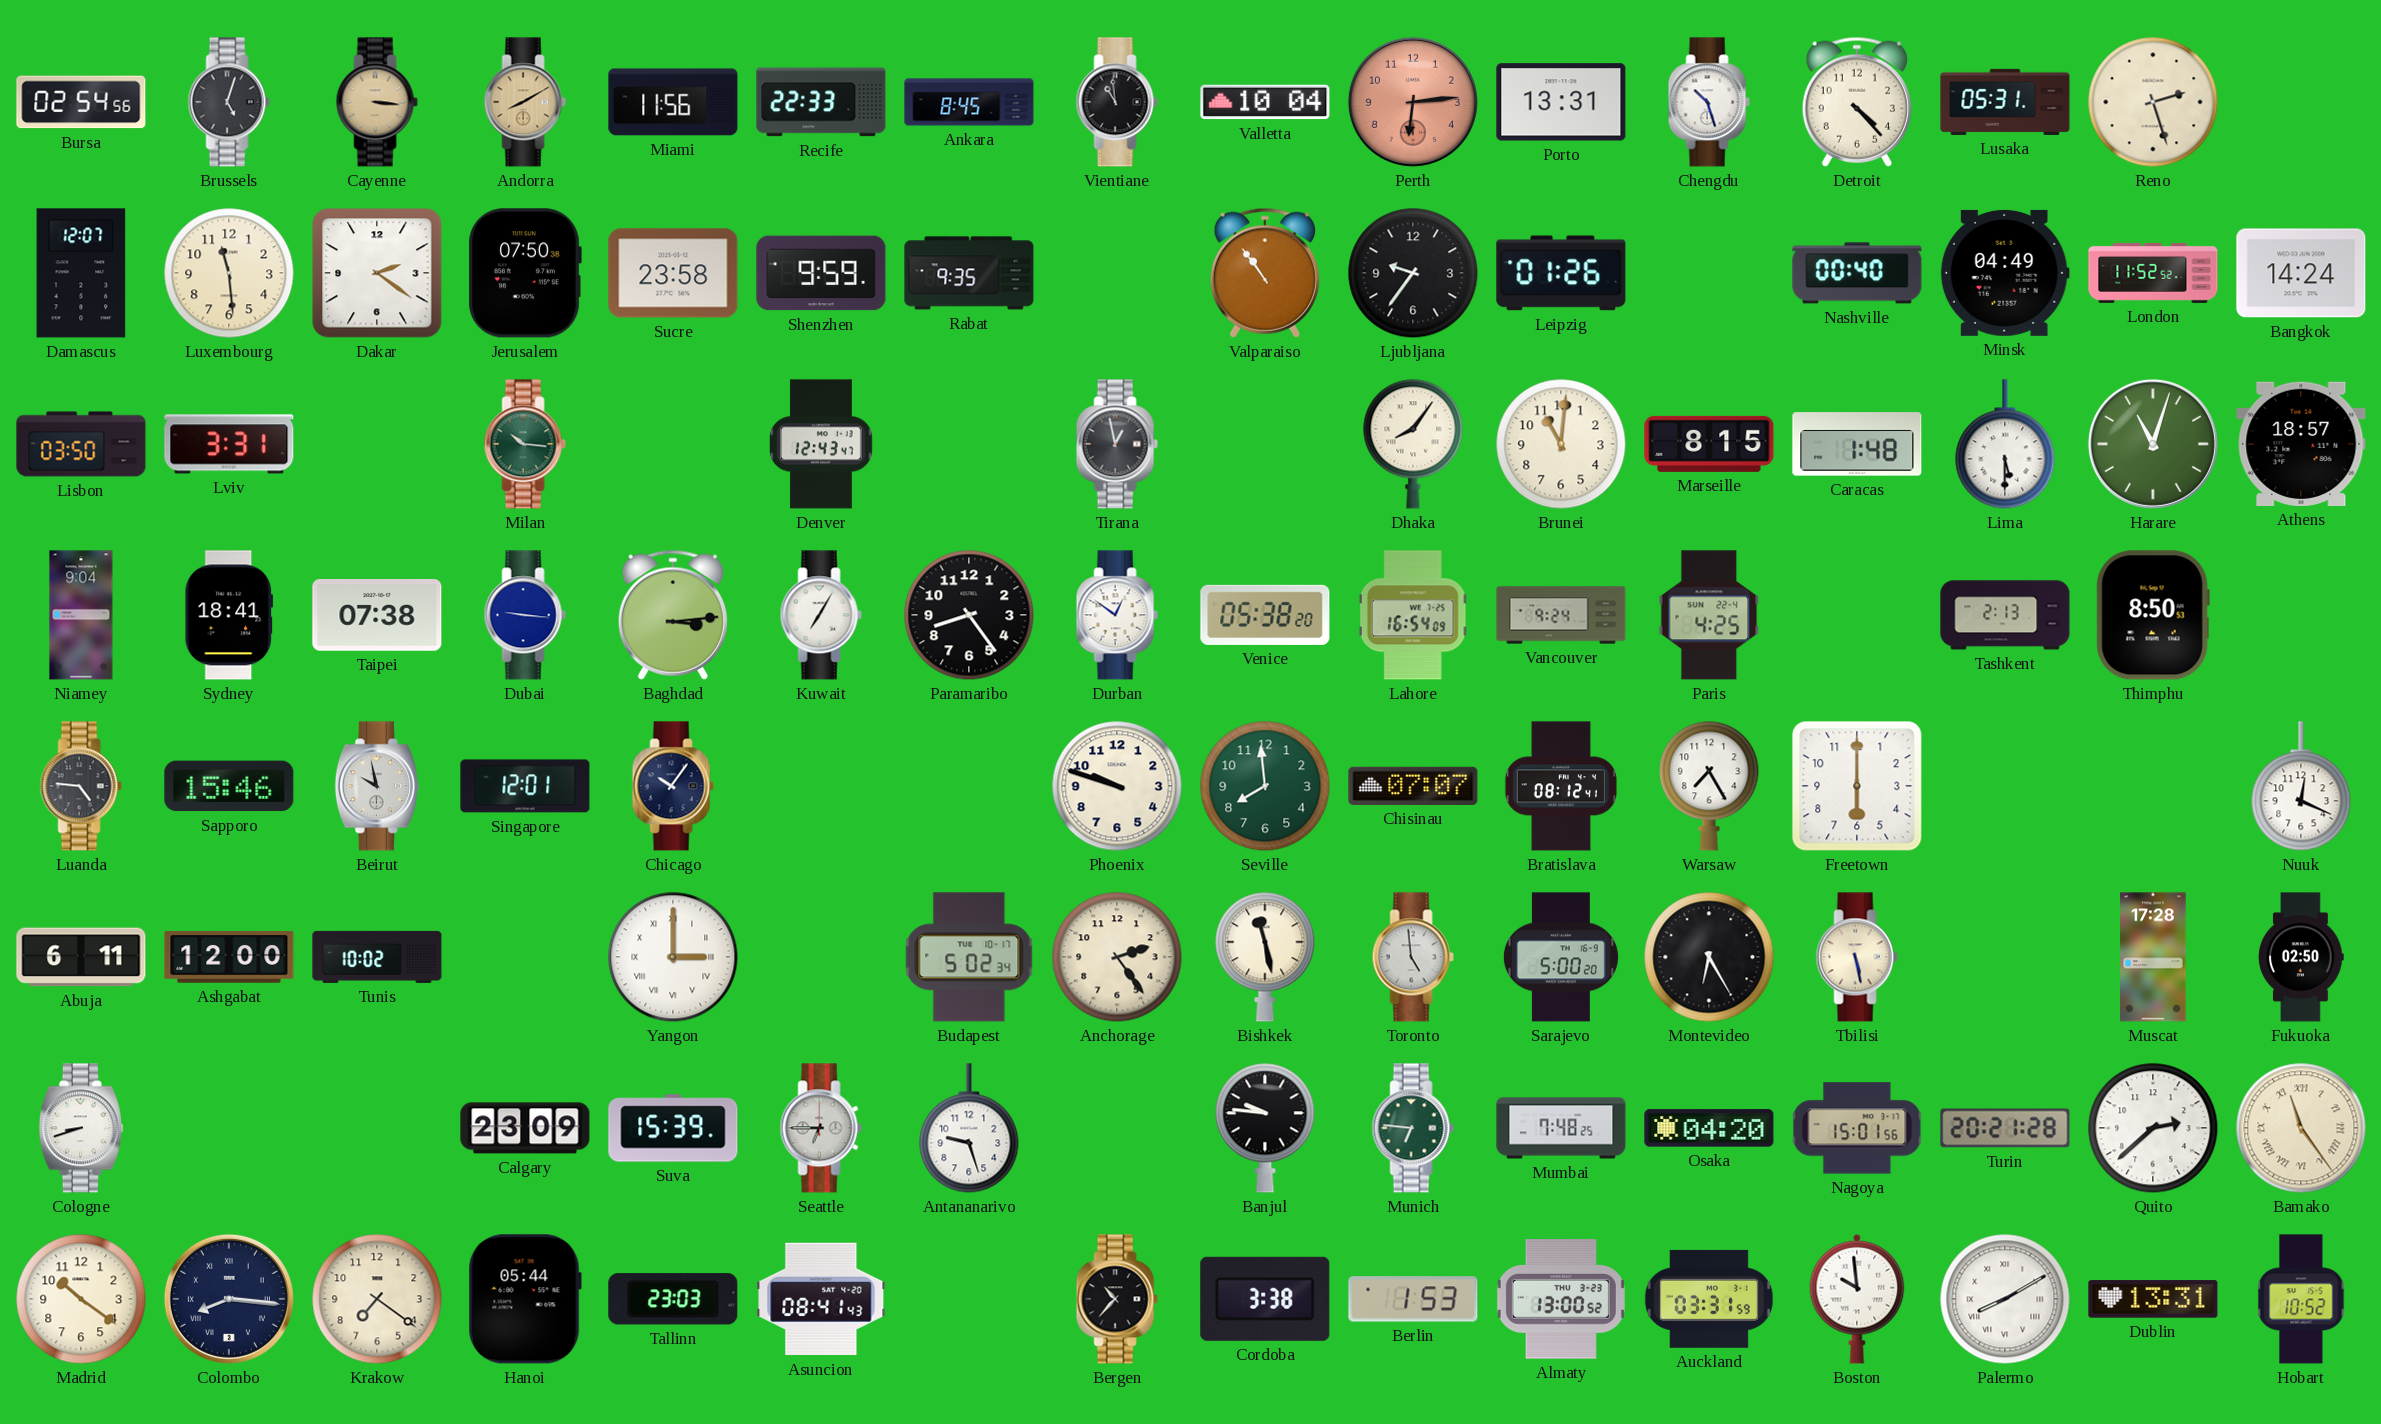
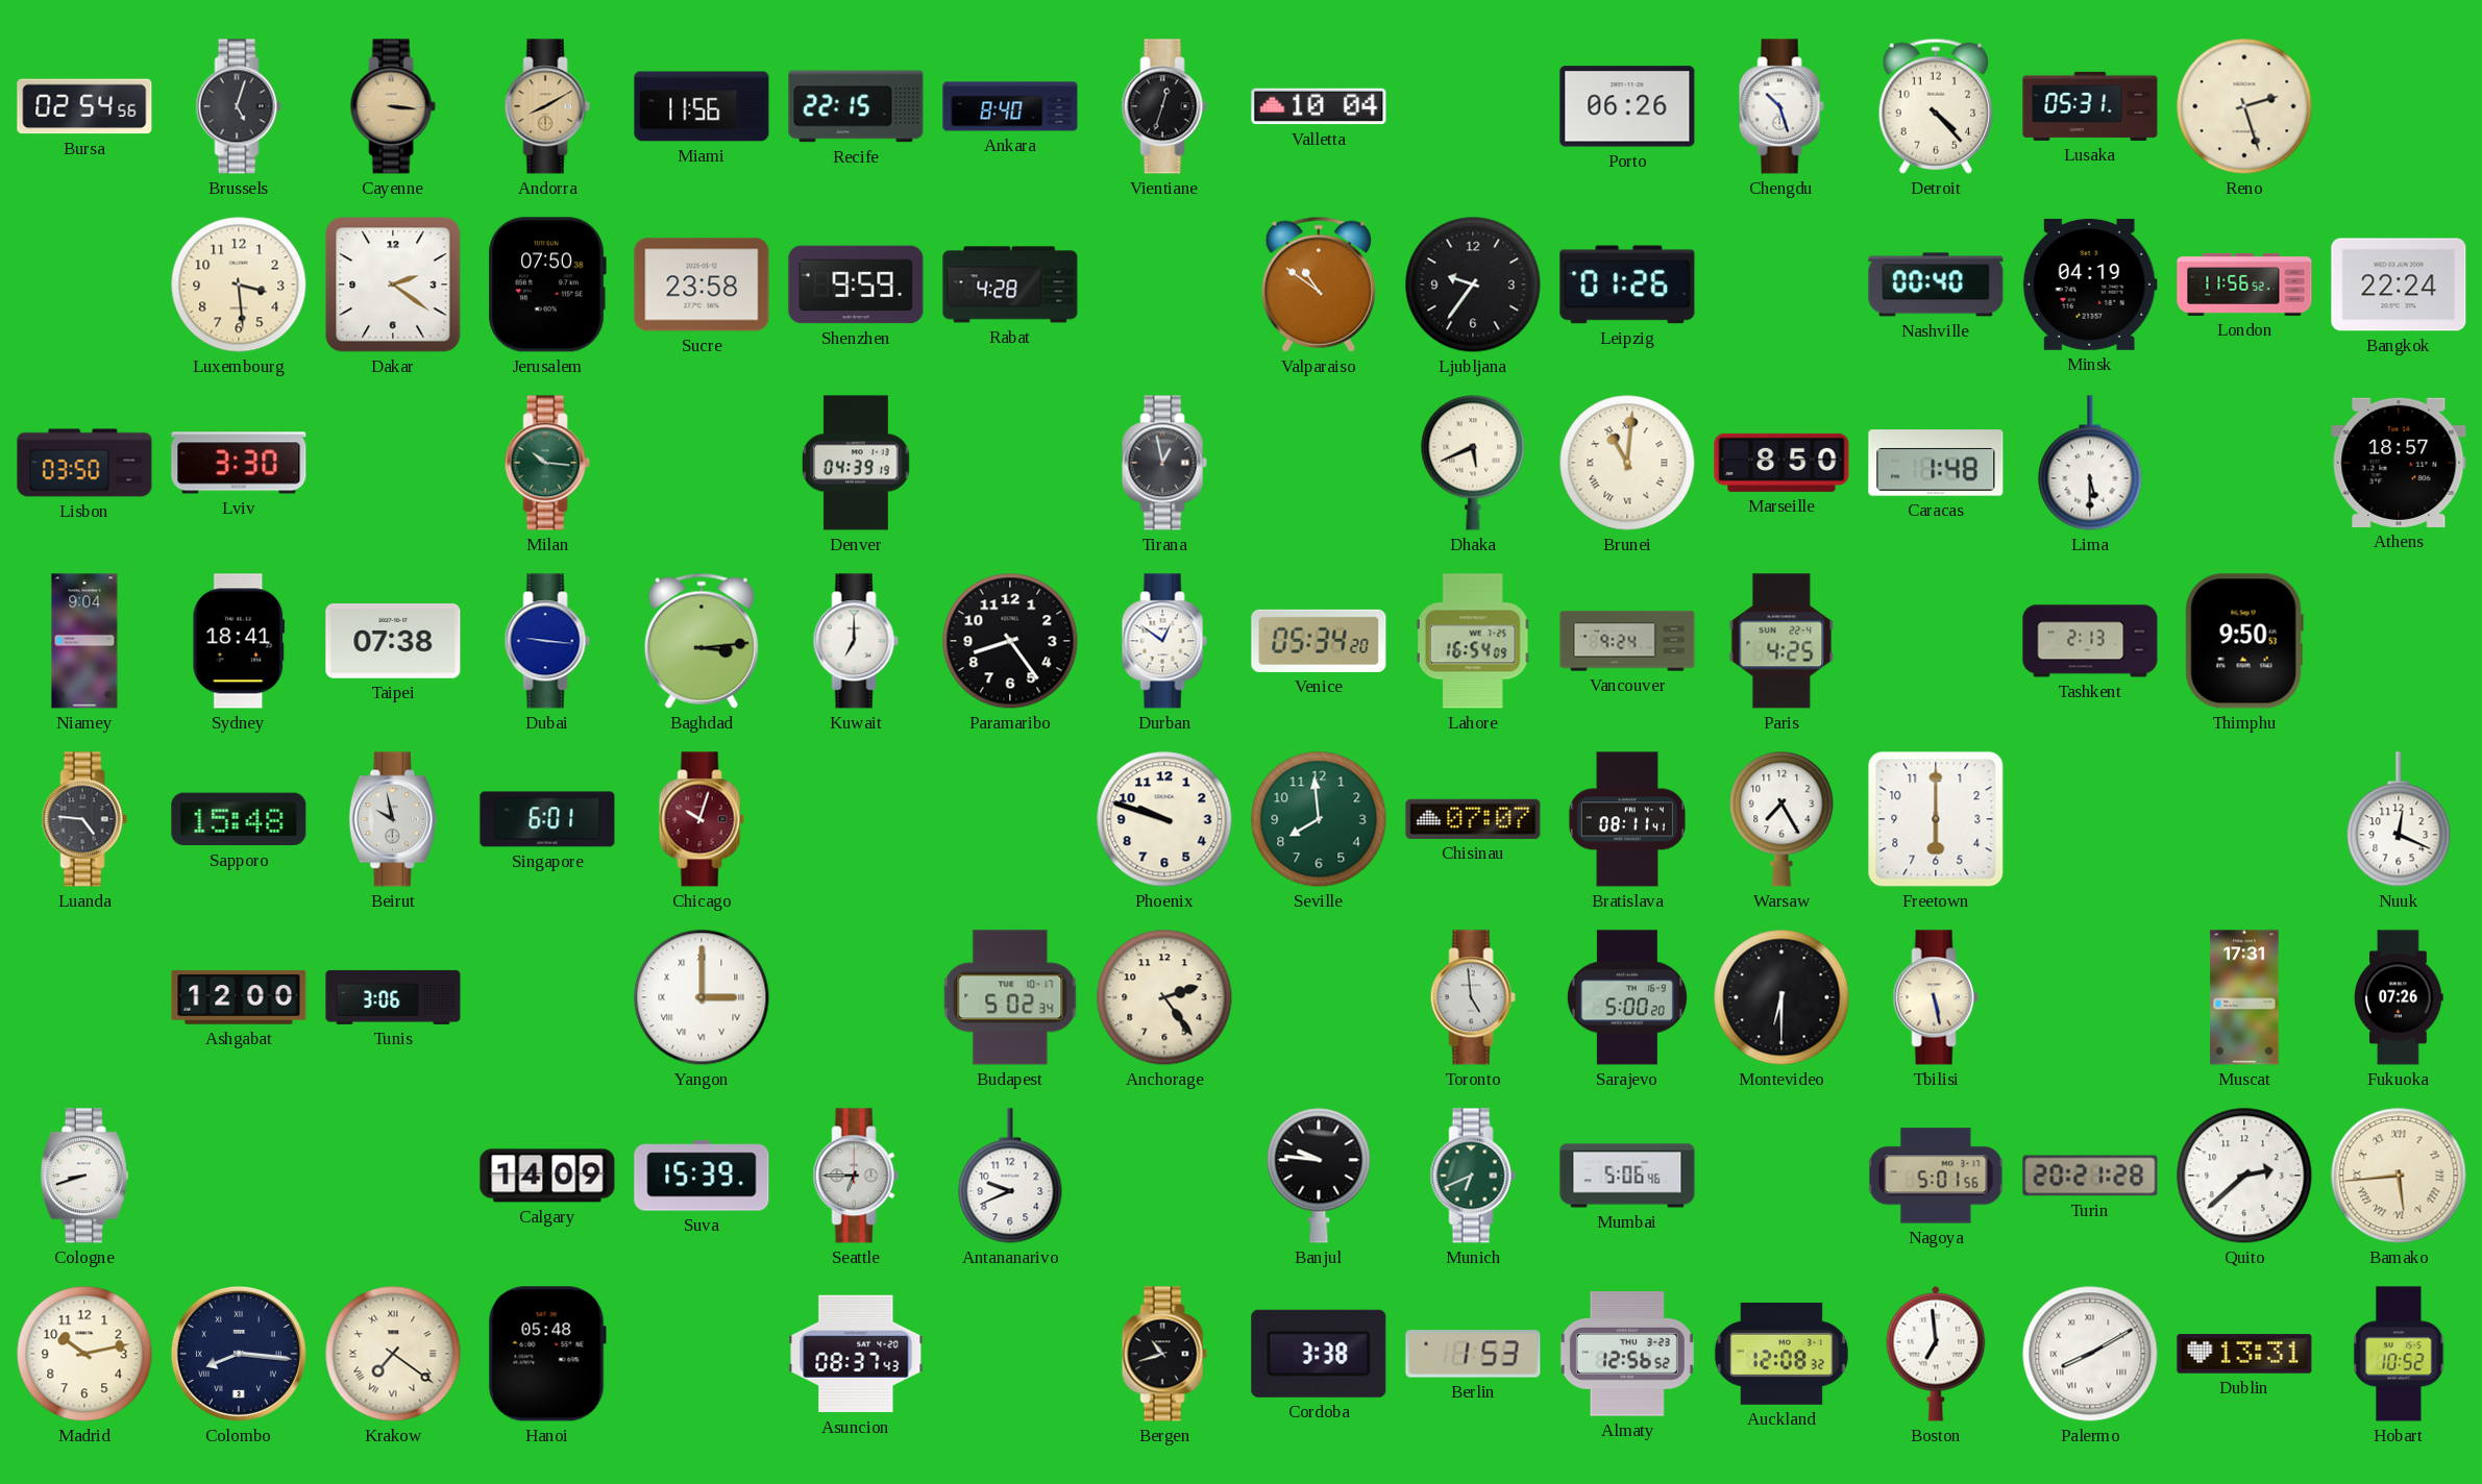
Recife: 22:33 -> 22:15
Ankara: 8:45 -> 8:40
Vientiane: 10:59 -> 12:33
Perth: 6:14 -> none
Porto: 13:31 -> 06:26
Damascus: 12:07 -> none
Luxembourg: 11:29 -> 3:29
Rabat: 9:35 -> 4:28
Valparaiso: 10:54 -> 10:51
Minsk: 04:49 -> 04:19
London: 11:52 -> 11:56
Bangkok: 14:24 -> 22:24
Lviv: 3:31 -> 3:30
Denver: 12:43 -> 04:39
Dhaka: 8:06 -> 5:41
Brunei numerals: Arabic -> Roman
Marseille: 8:15 -> 8:50
Harare: 11:03 -> none
Kuwait: 7:05 -> 7:00
Venice: 05:38 -> 05:34
Thimphu: 8:50 -> 9:50
Sapporo: 15:46 -> 15:48
Singapore: 12:01 -> 6:01
Chicago: 10:06 -> 10:03
Chicago dial: navy -> burgundy
Bratislava: 08:12 -> 08:11
Abuja: 6:11 -> none
Tunis: 10:02 -> 3:06
Bishkek: 11:28 -> none
Montevideo: 6:25 -> 6:30
Muscat: 17:28 -> 17:31
Fukuoka: 02:50 -> 07:26
Calgary: 23:09 -> 14:09
Antananarivo: 9:27 -> 9:41
Munich: 6:46 -> 6:41
Mumbai: 7:48 -> 5:06
Osaka: 04:20 -> none
Nagoya: 15:01 -> 5:01
Bamako: 11:24 -> 5:44
Madrid: 10:21 -> 10:13
Krakow numerals: Arabic -> Roman
Hanoi: 05:44 -> 05:48
Tallinn: 23:03 -> none
Asuncion: 08:41 -> 08:37
Bergen: 10:37 -> 10:42
Almaty: 13:00 -> 12:56
Auckland: 03:31 -> 12:08
Boston: 9:59 -> 6:59
